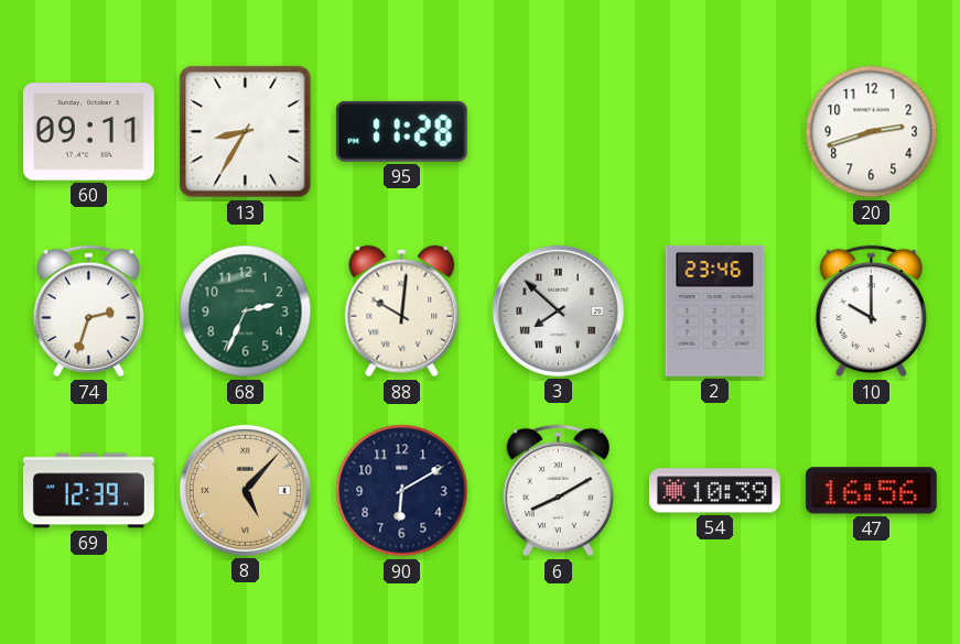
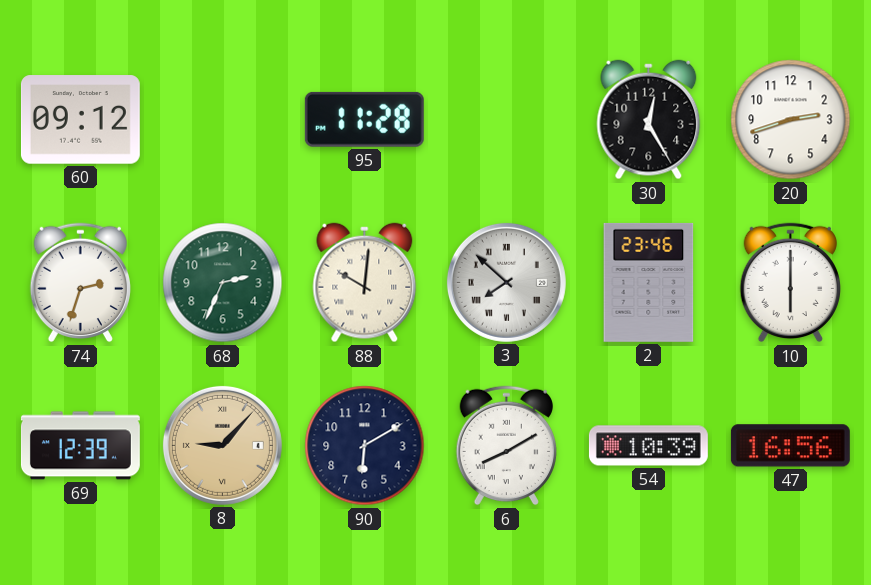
60: 09:11 -> 09:12
13: 8:35 -> none
30: none -> 12:25
10: 10:00 -> 6:00
8: 5:07 -> 9:07
